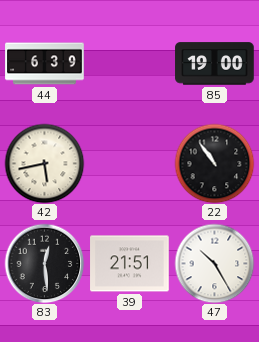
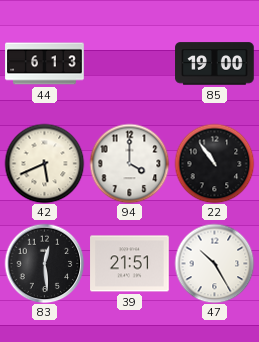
44: 6:39 -> 6:13
42: 5:43 -> 5:41
94: none -> 4:00
